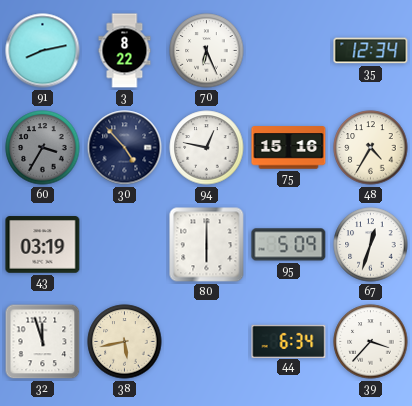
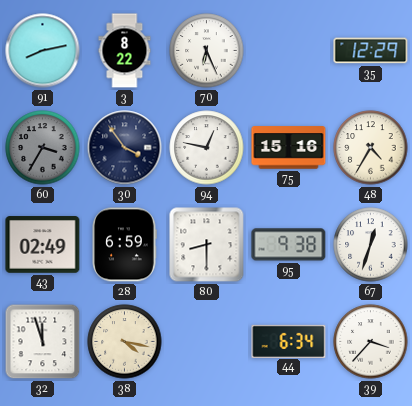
35: 12:34 -> 12:29
30: 4:53 -> 3:54
43: 03:19 -> 02:49
28: none -> 6:59
80: 6:00 -> 8:30
95: 5:09 -> 9:38
38: 5:43 -> 4:17
